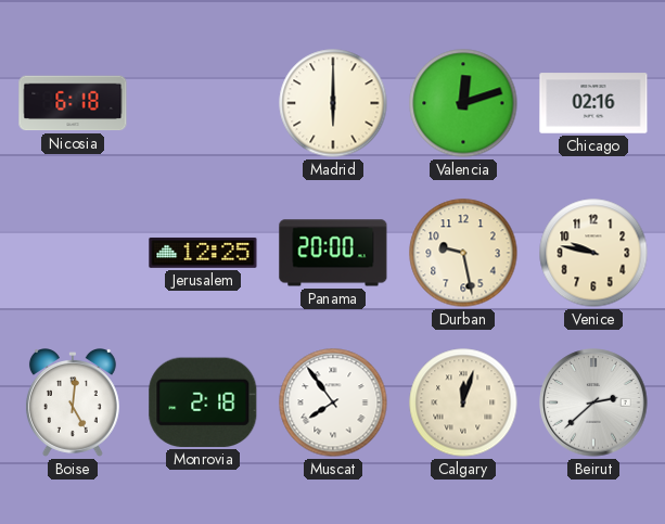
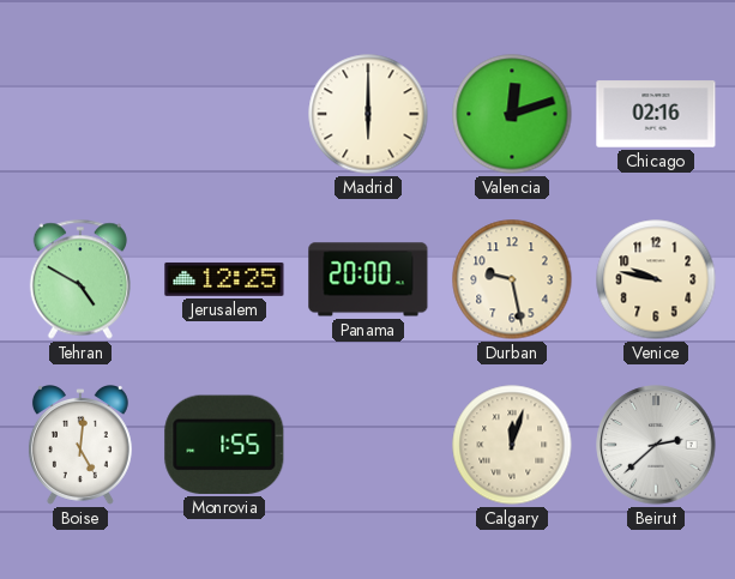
Nicosia: 6:18 -> none
Tehran: none -> 4:50
Monrovia: 2:18 -> 1:55
Muscat: 7:54 -> none
